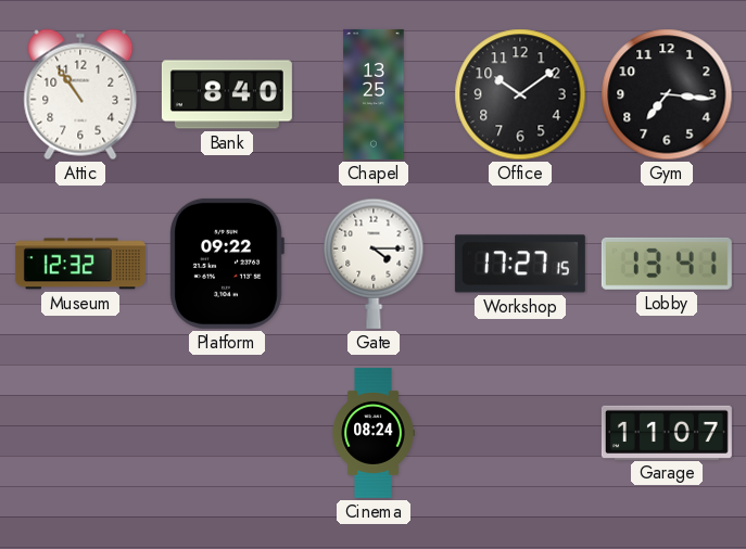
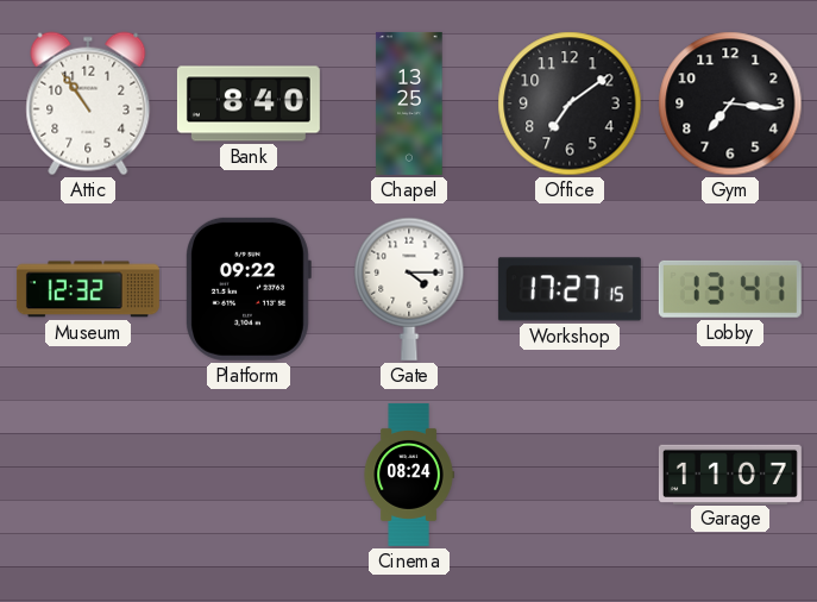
Office: 10:09 -> 7:09
